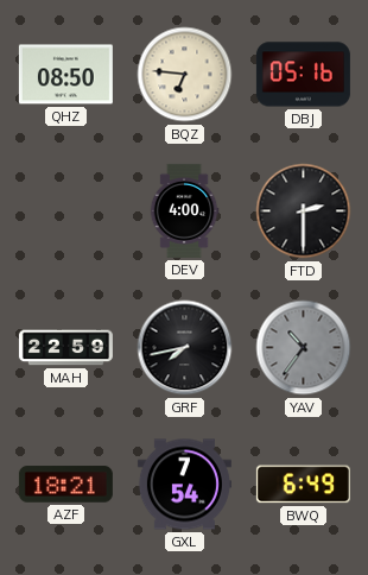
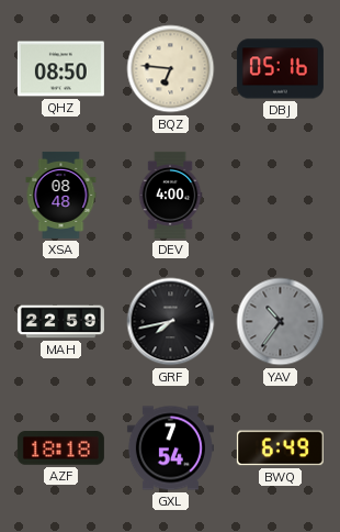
XSA: none -> 08:48
FTD: 2:30 -> none
AZF: 18:21 -> 18:18
